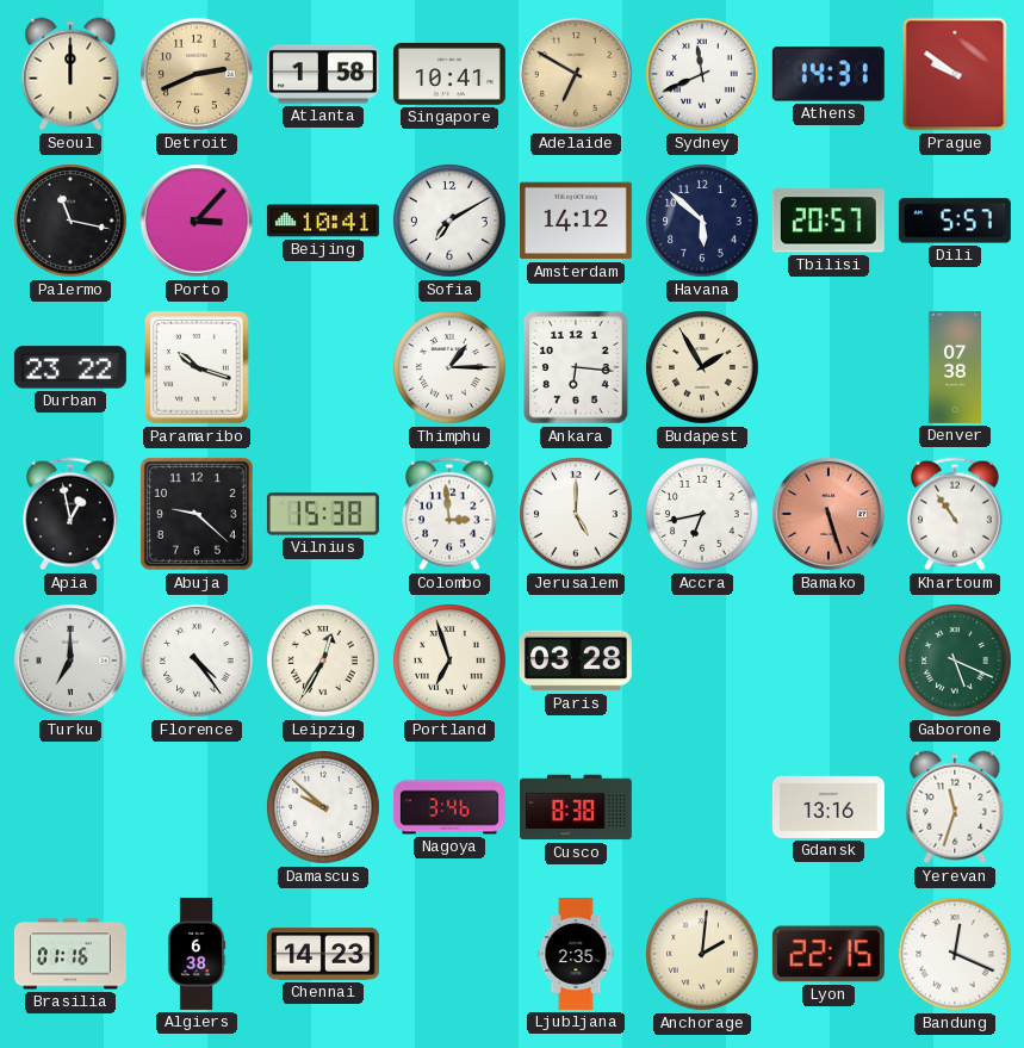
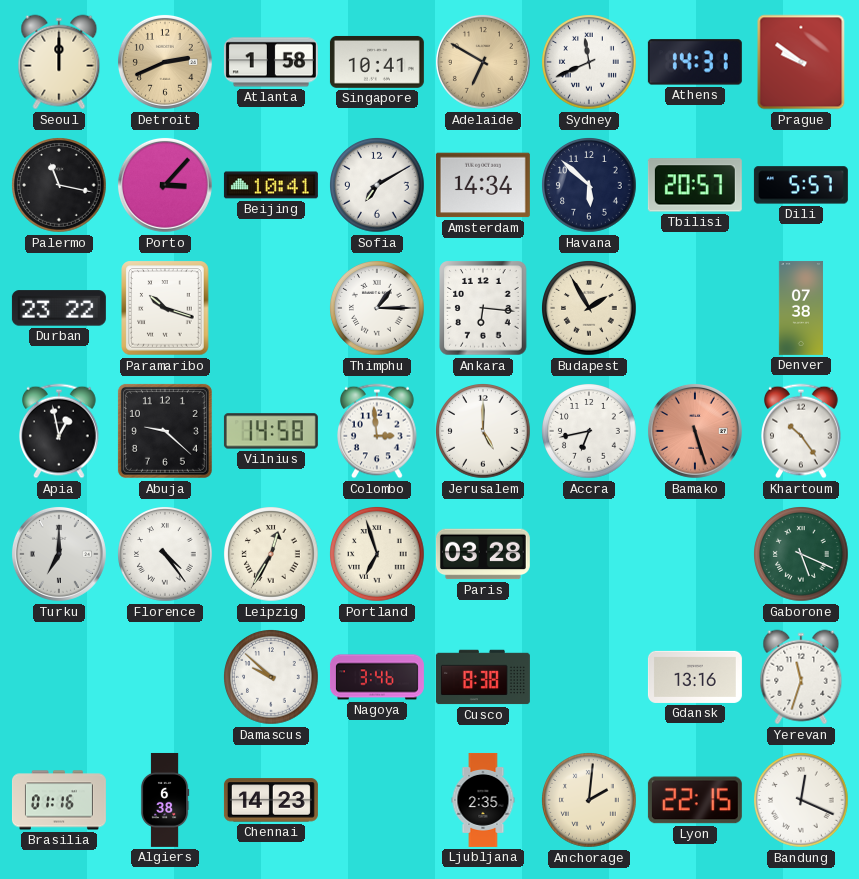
Amsterdam: 14:12 -> 14:34
Vilnius: 15:38 -> 14:58
Khartoum: 10:54 -> 10:24
